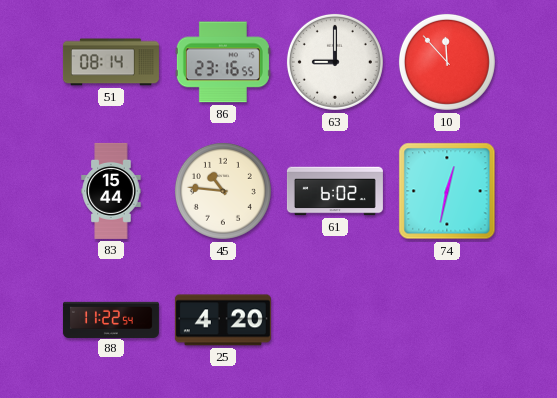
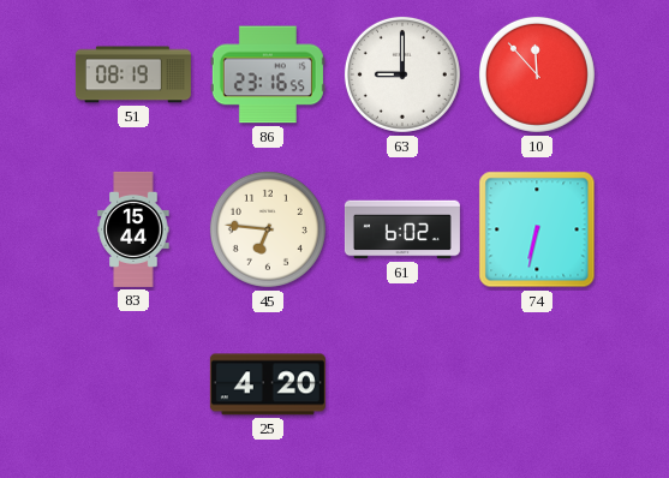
51: 08:14 -> 08:19
45: 10:46 -> 6:46
74: 12:32 -> 6:32
88: 11:22 -> none
